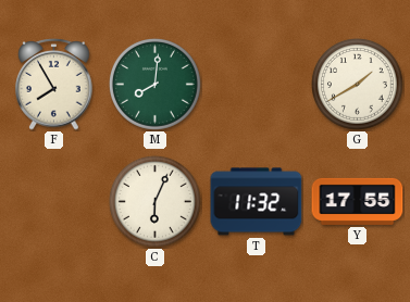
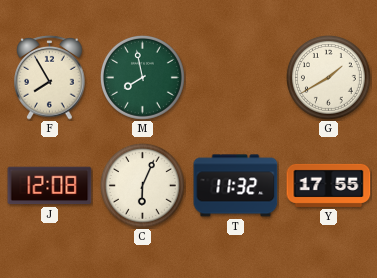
M: 8:01 -> 7:58
J: none -> 12:08
